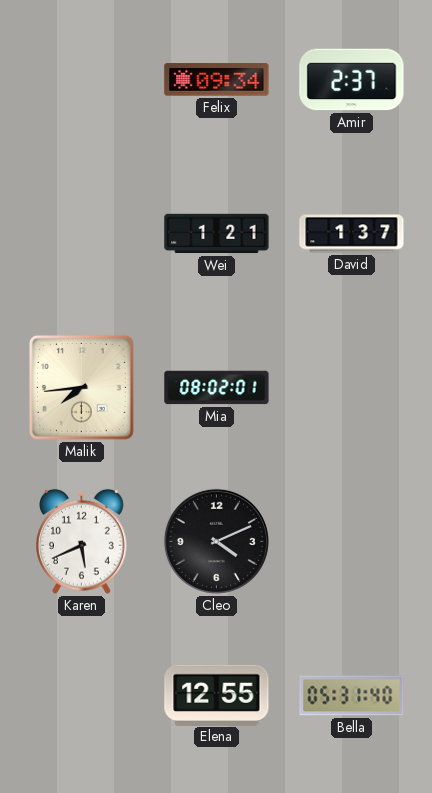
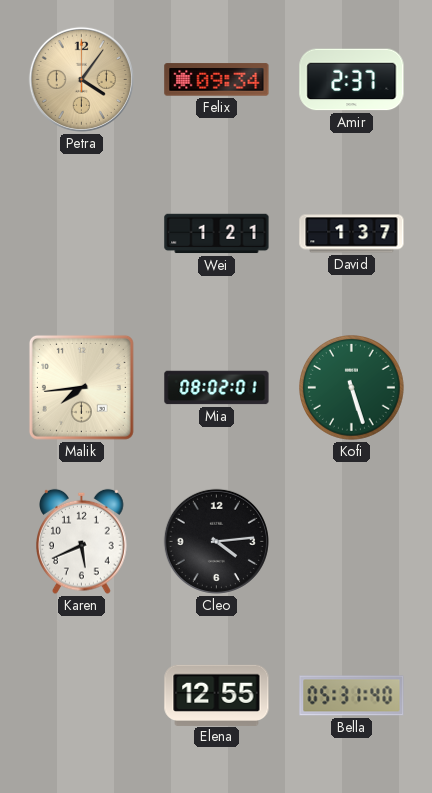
Petra: none -> 4:06
Kofi: none -> 5:27
Cleo: 4:11 -> 4:14
